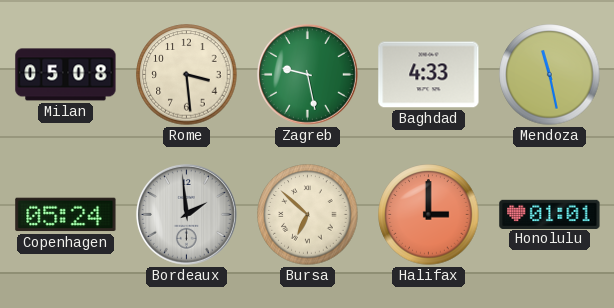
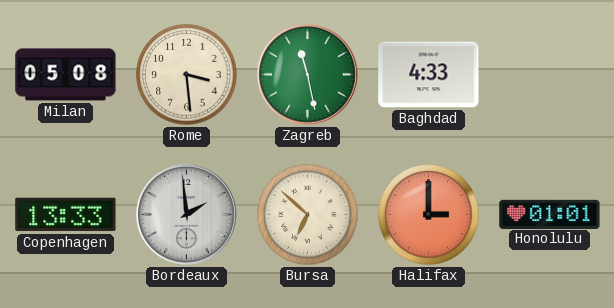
Zagreb: 9:28 -> 11:28
Mendoza: 11:28 -> none
Copenhagen: 05:24 -> 13:33
